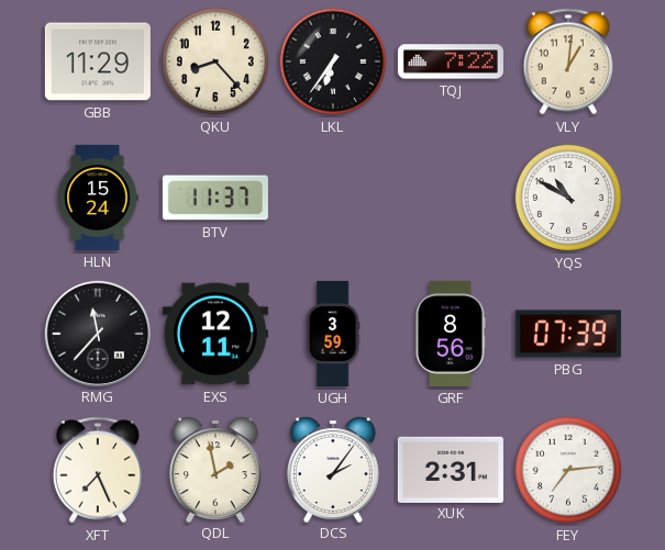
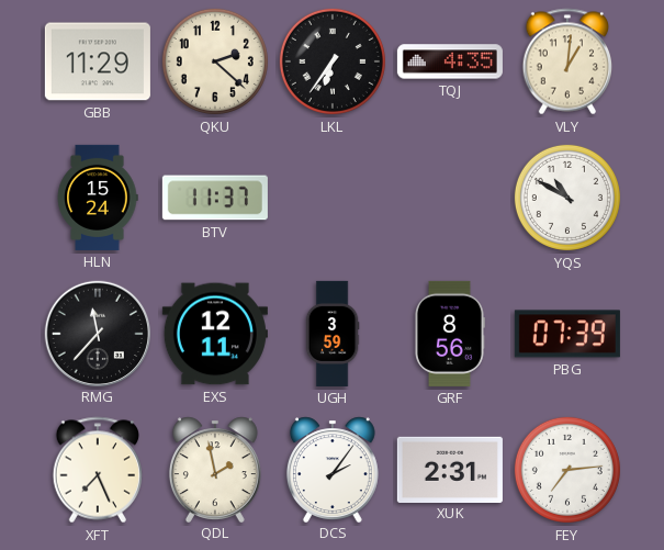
QKU: 8:23 -> 2:22
TQJ: 7:22 -> 4:35
